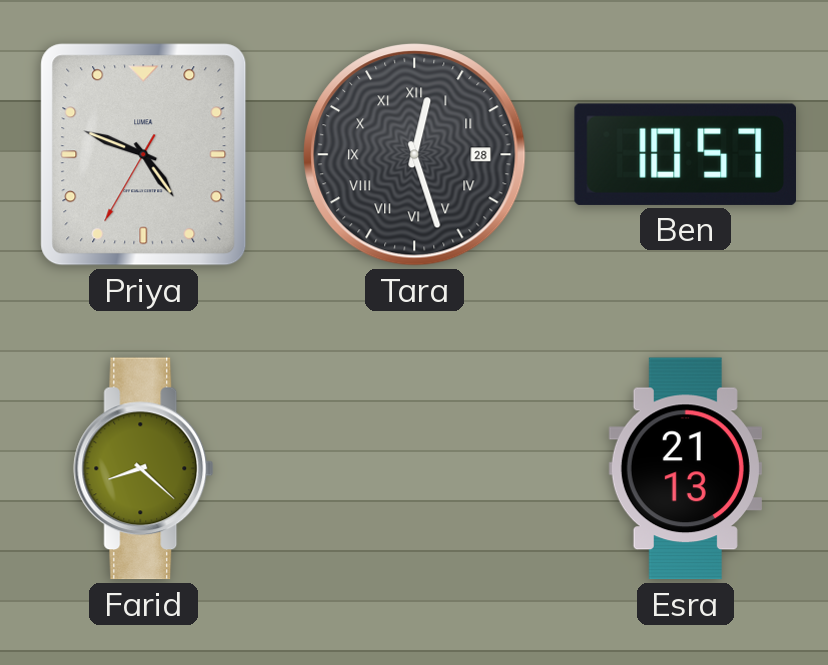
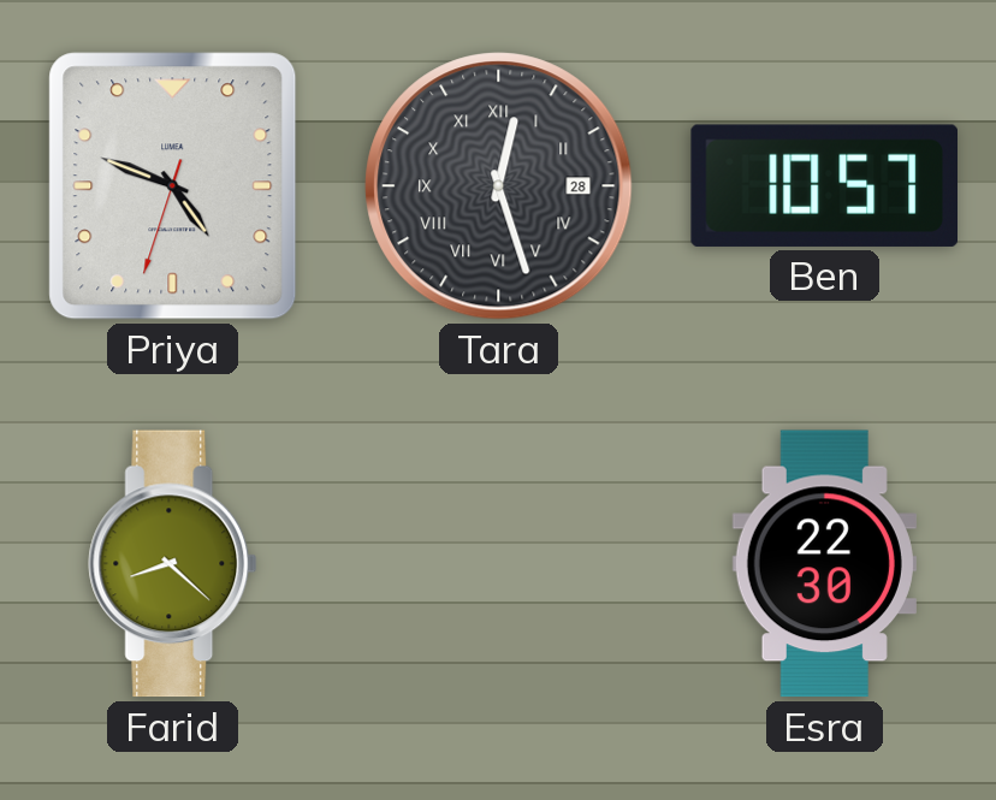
Priya: 4:48:35 -> 4:48:33
Esra: 21:13 -> 22:30
